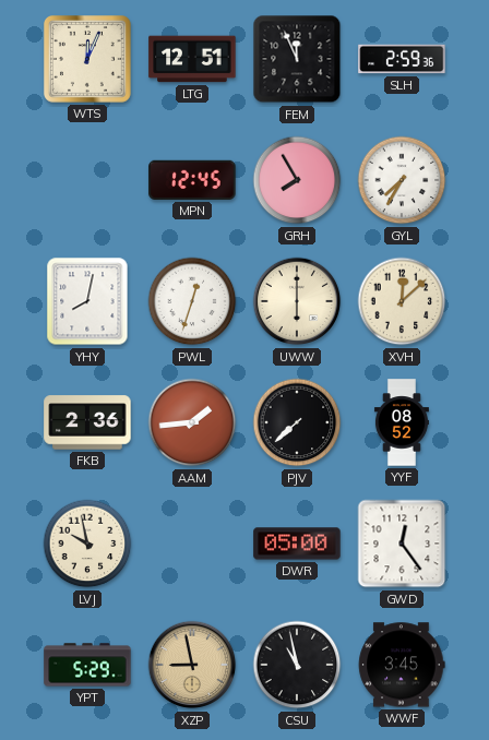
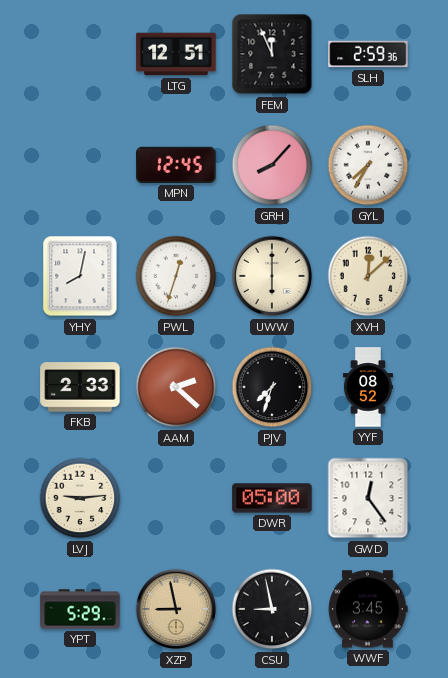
WTS: 12:04 -> none
GRH: 7:55 -> 8:07
FKB: 2:36 -> 2:33
AAM: 1:44 -> 2:22
PJV: 7:38 -> 7:33
LVJ: 9:58 -> 9:14
CSU: 10:58 -> 8:58
